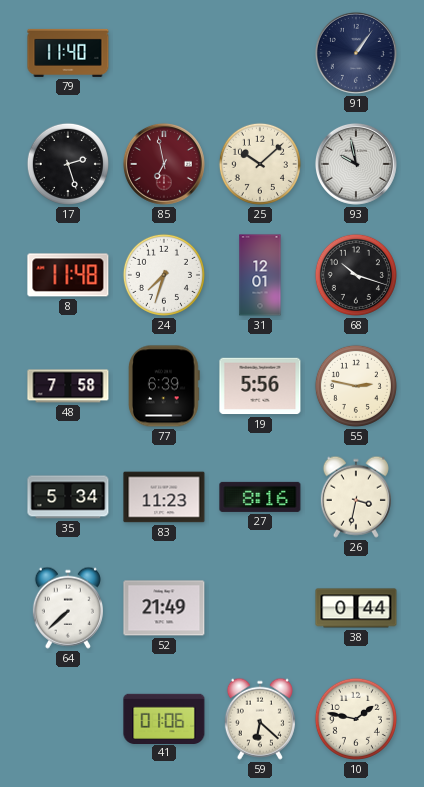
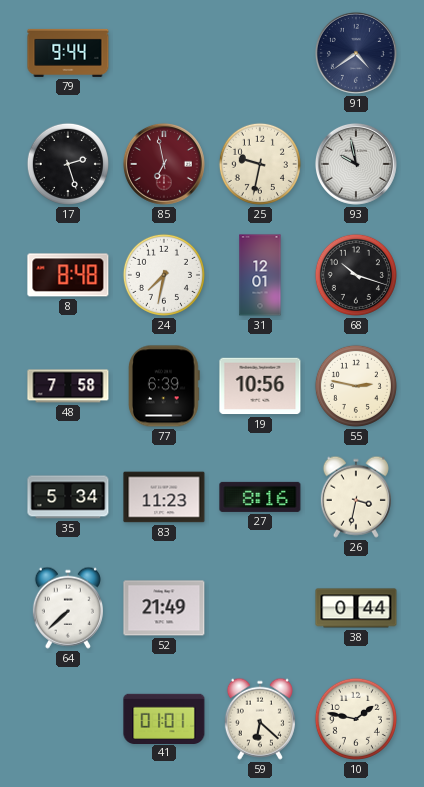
79: 11:40 -> 9:44
91: 1:06 -> 4:39
25: 10:08 -> 9:32
8: 11:48 -> 8:48
24: 7:33 -> 7:32
19: 5:56 -> 10:56
41: 01:06 -> 01:01
